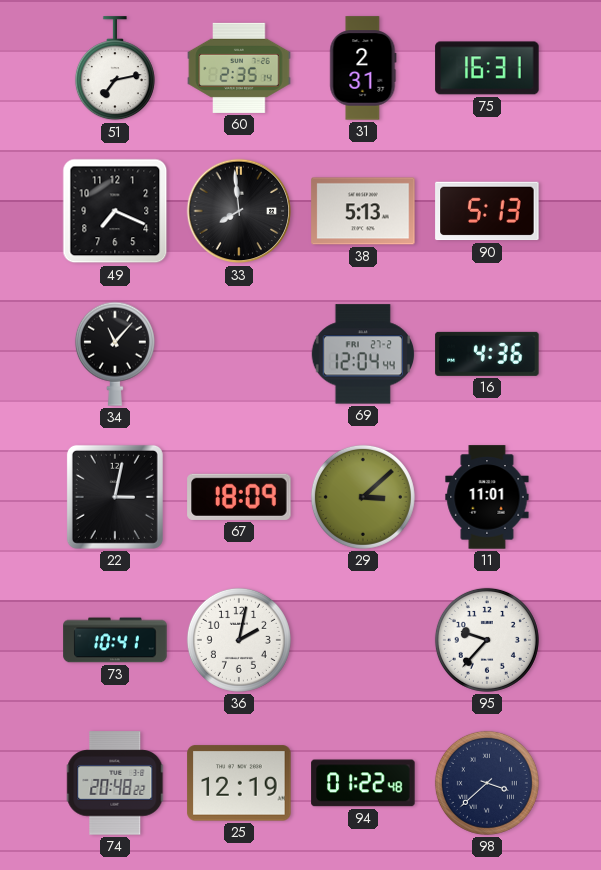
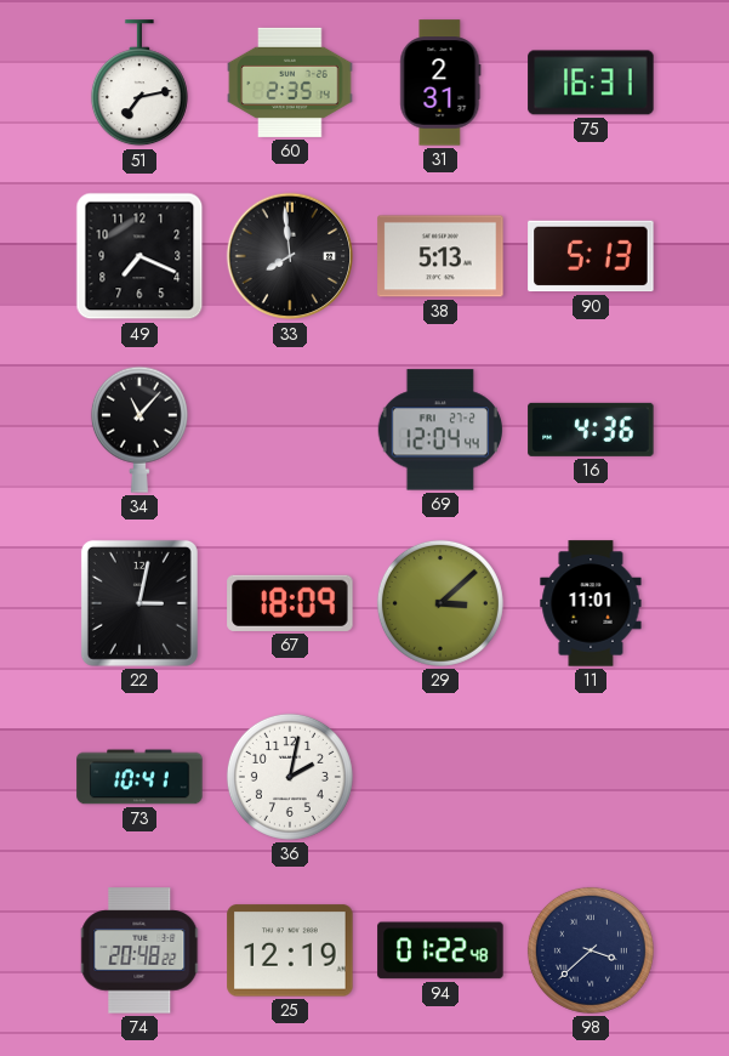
95: 9:37 -> none
